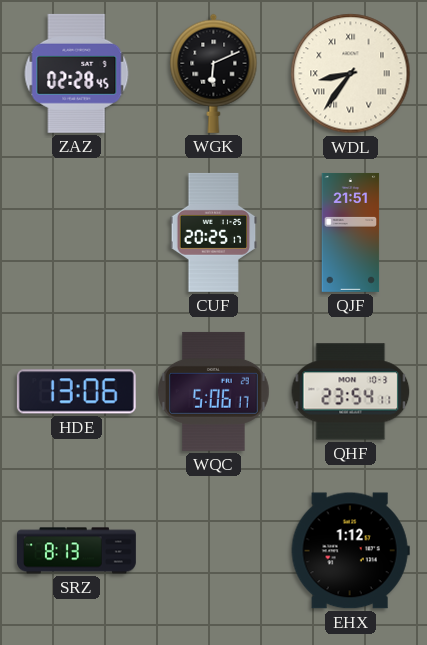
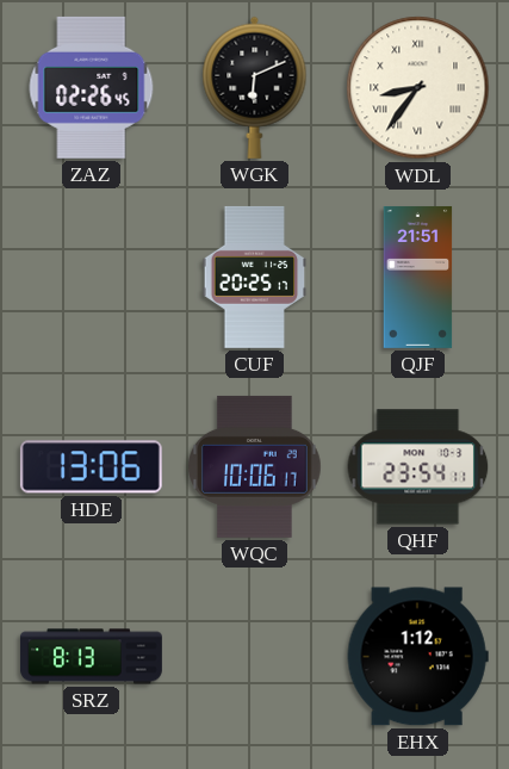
ZAZ: 02:28 -> 02:26
WQC: 5:06 -> 10:06
